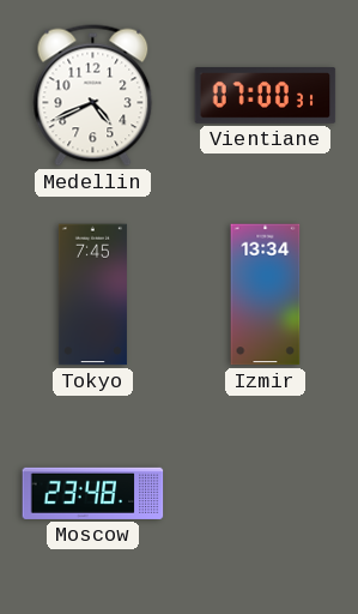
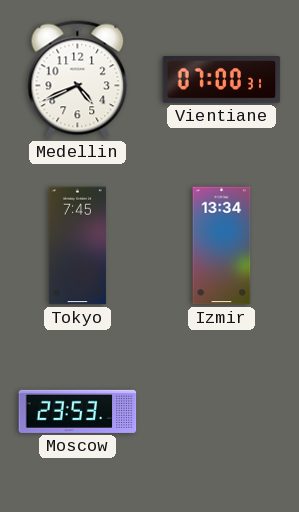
Moscow: 23:48 -> 23:53
